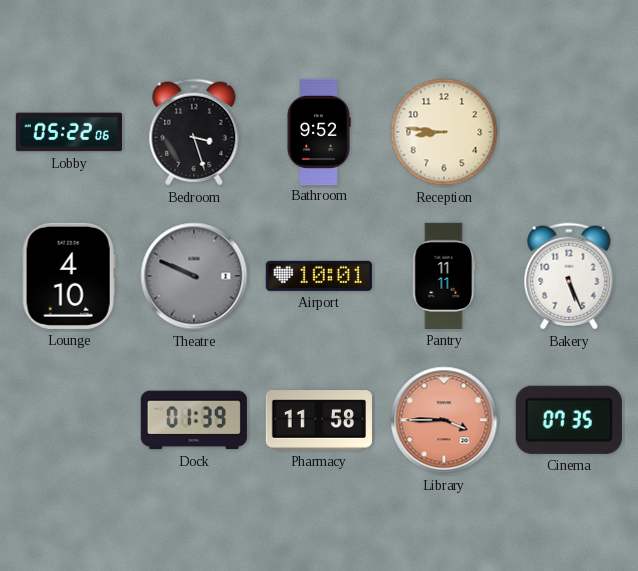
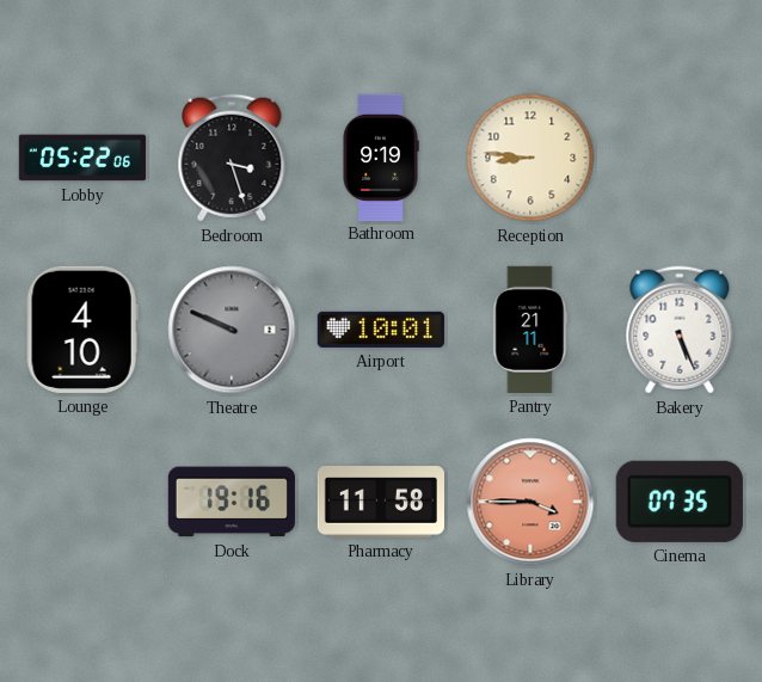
Bathroom: 9:52 -> 9:19
Pantry: 11:11 -> 21:11
Dock: 01:39 -> 19:16
